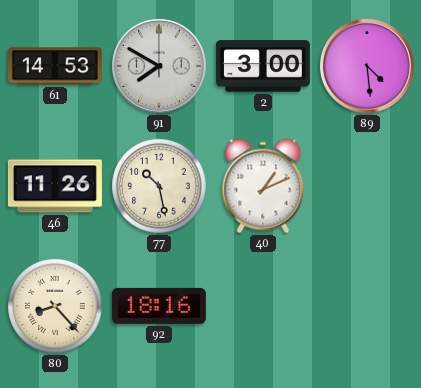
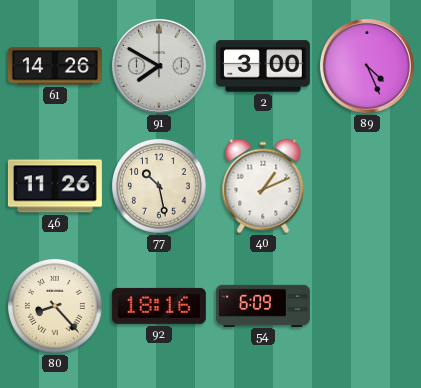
61: 14:53 -> 14:26
89: 4:29 -> 4:26
54: none -> 6:09
